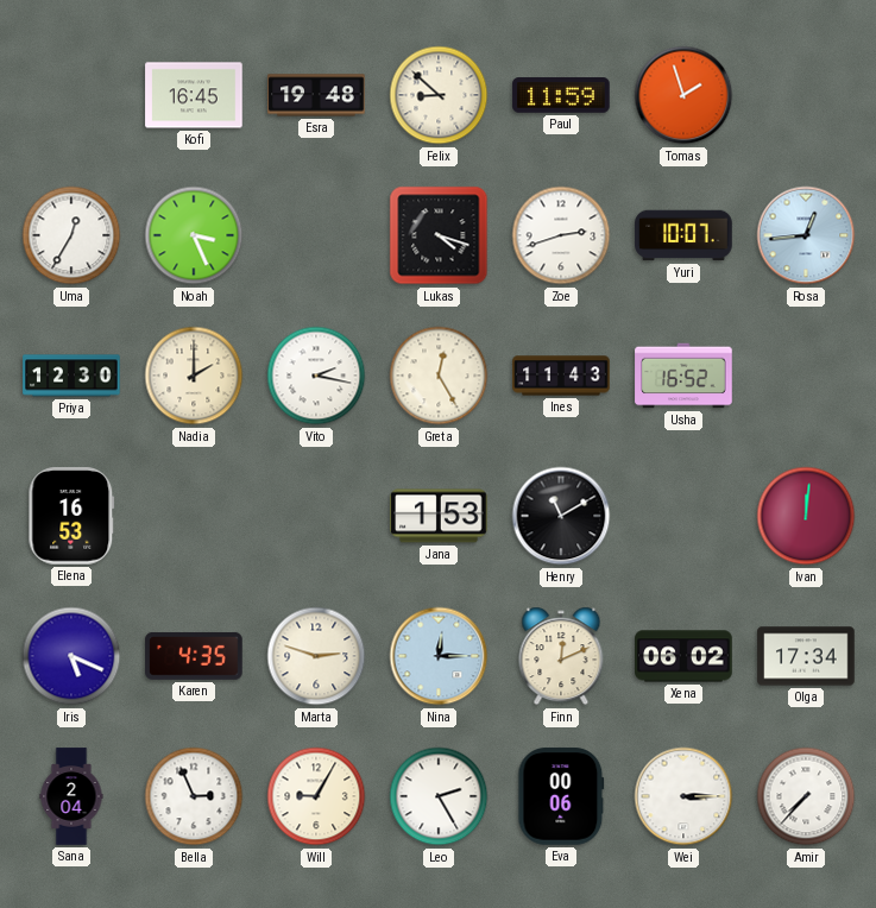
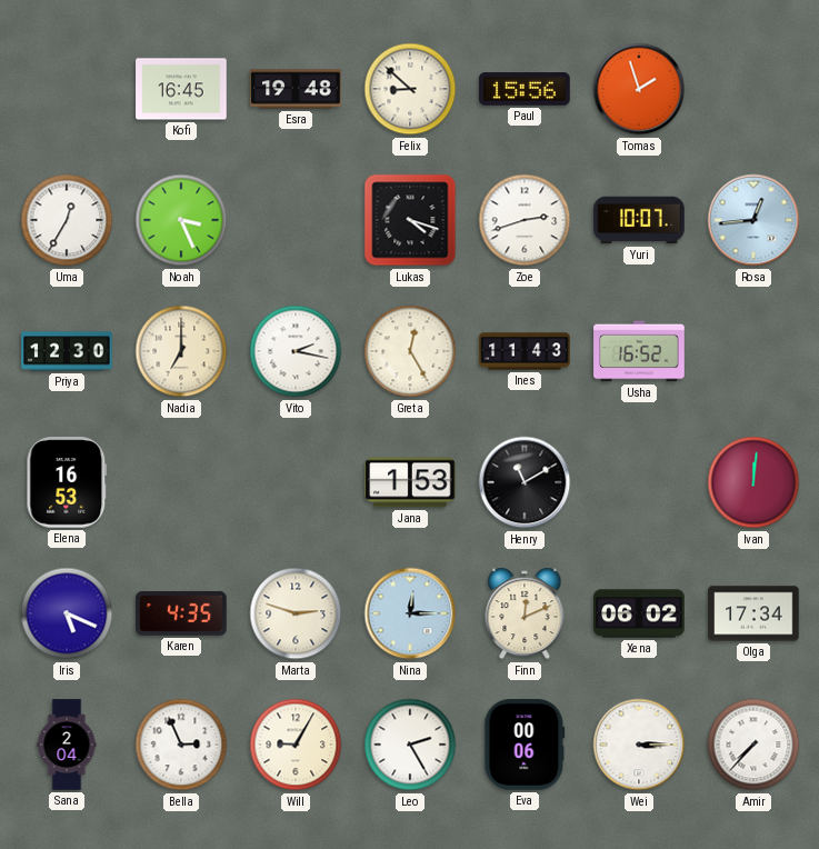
Paul: 11:59 -> 15:56
Nadia: 2:00 -> 7:00
